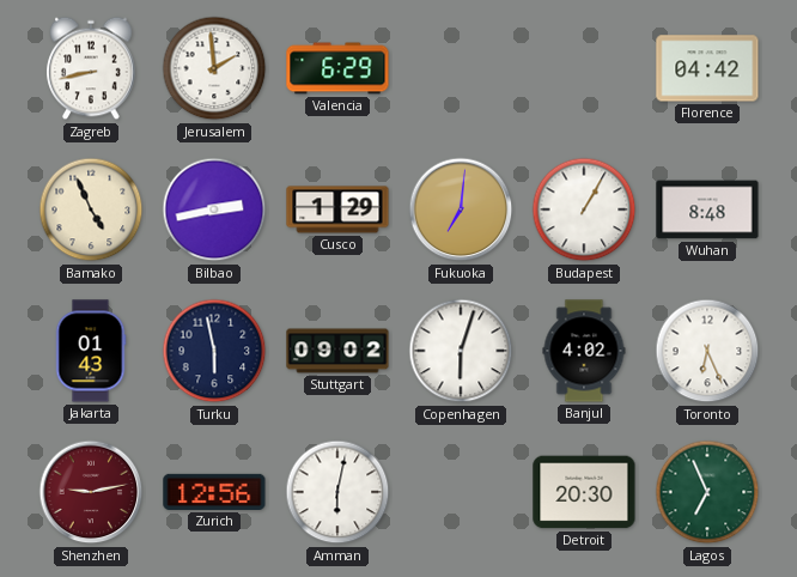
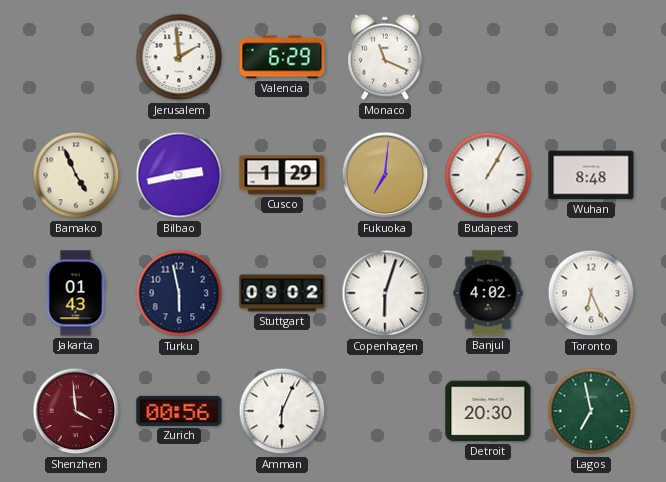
Zagreb: 8:43 -> none
Monaco: none -> 11:19
Florence: 04:42 -> none
Shenzhen: 9:13 -> 3:59
Zurich: 12:56 -> 00:56
Amman: 6:02 -> 6:04
Lagos: 6:56 -> 6:58
